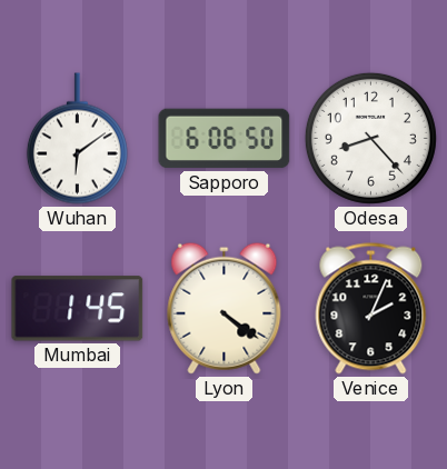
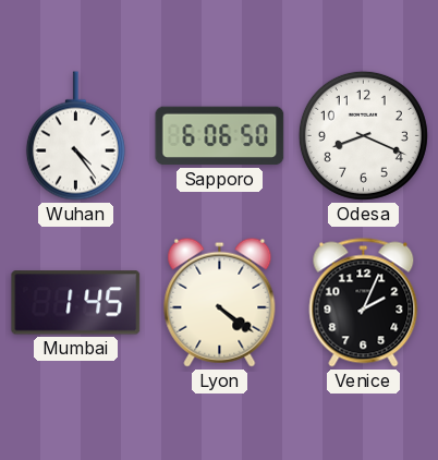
Wuhan: 6:09 -> 4:24
Odesa: 8:23 -> 8:19
